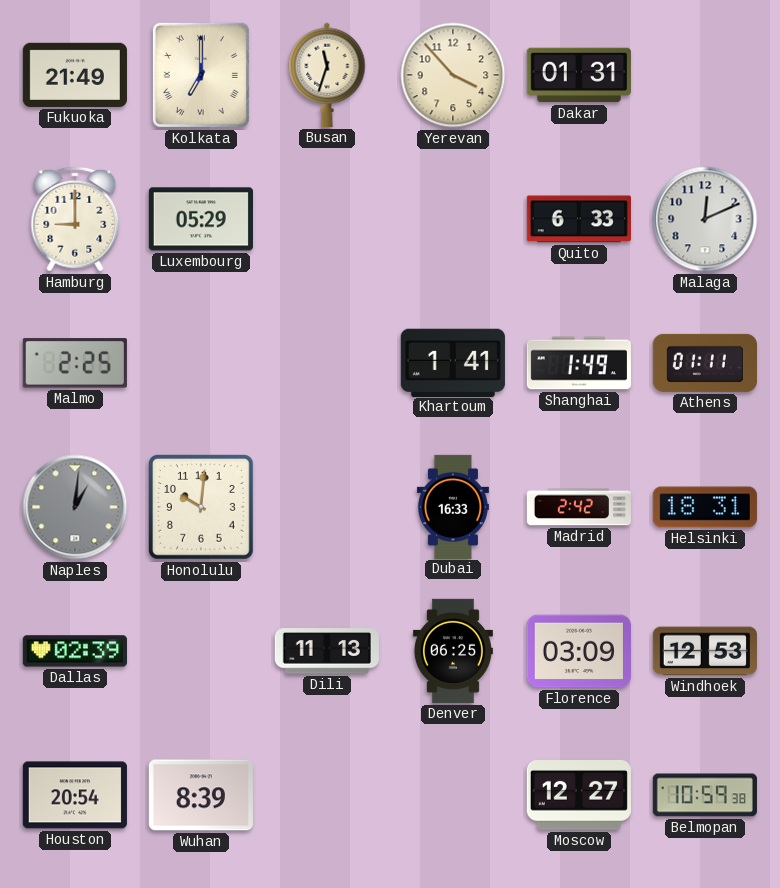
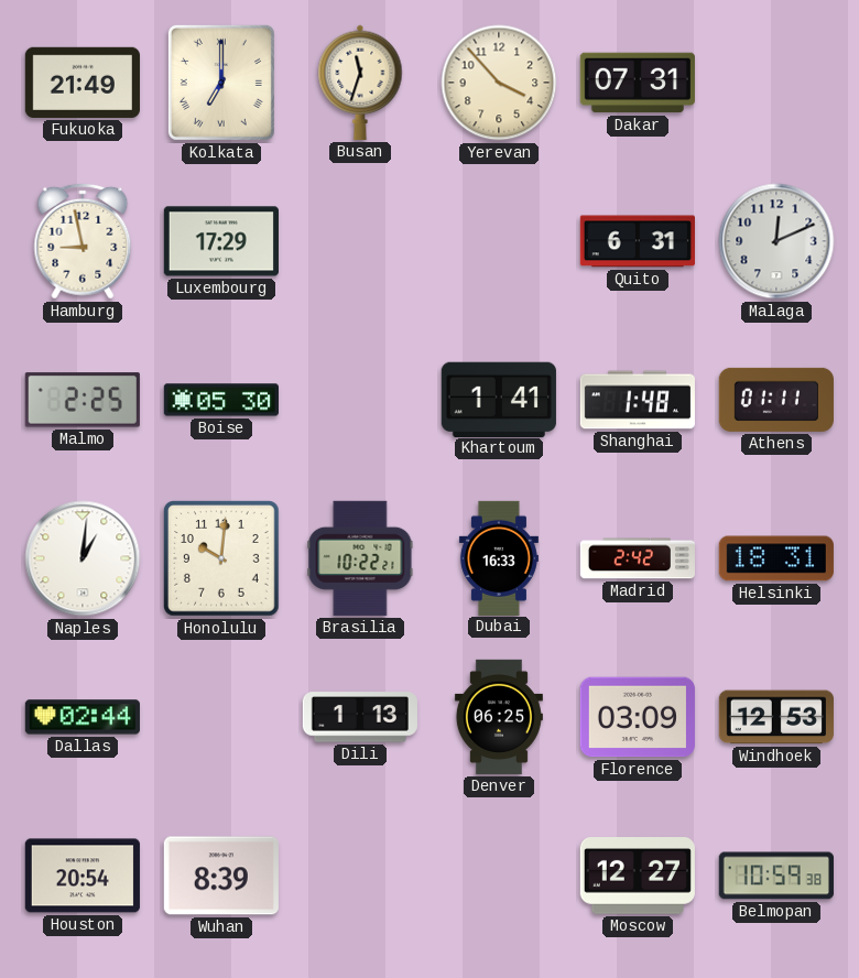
Dakar: 01:31 -> 07:31
Hamburg: 9:00 -> 8:58
Luxembourg: 05:29 -> 17:29
Quito: 6:33 -> 6:31
Boise: none -> 05:30
Shanghai: 1:49 -> 1:48
Naples dial: grey -> white
Brasilia: none -> 10:22
Dallas: 02:39 -> 02:44
Dili: 11:13 -> 1:13
